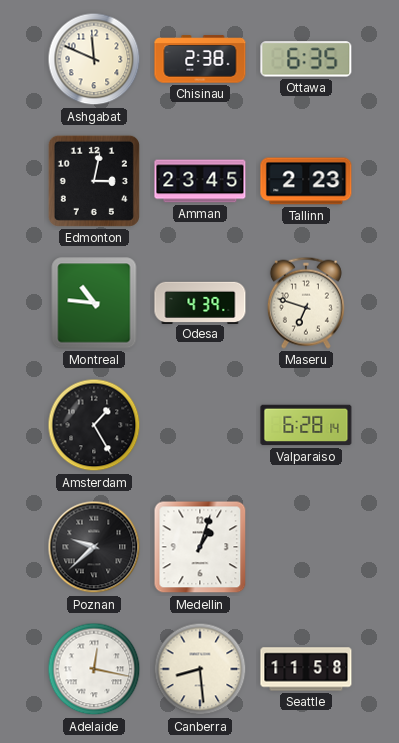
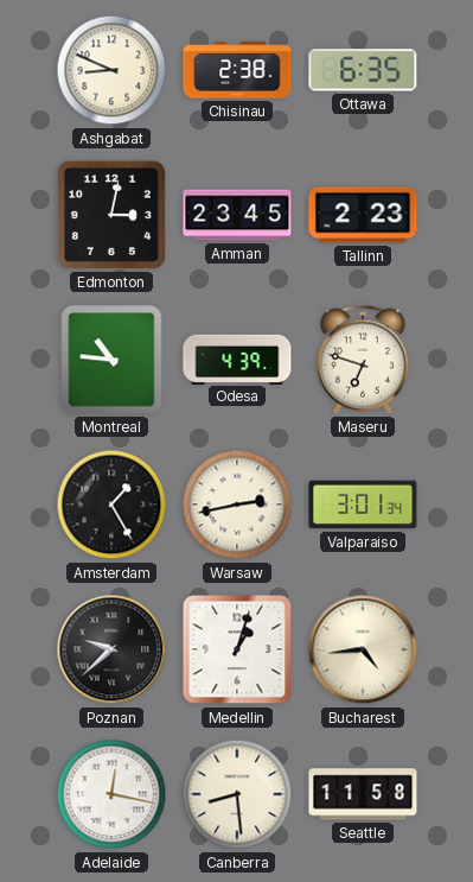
Ashgabat: 11:49 -> 8:49
Warsaw: none -> 2:43
Valparaiso: 6:28 -> 3:01
Bucharest: none -> 4:44
